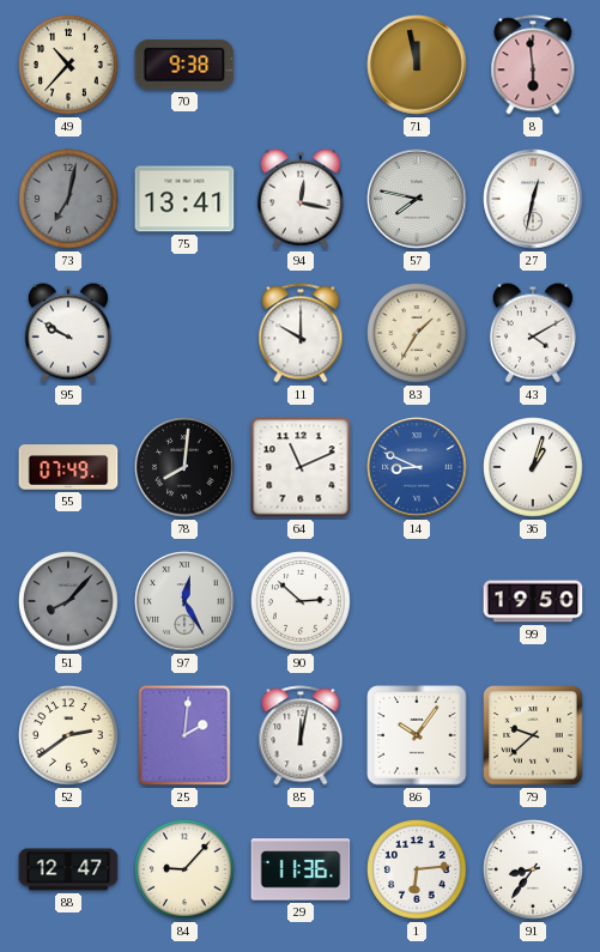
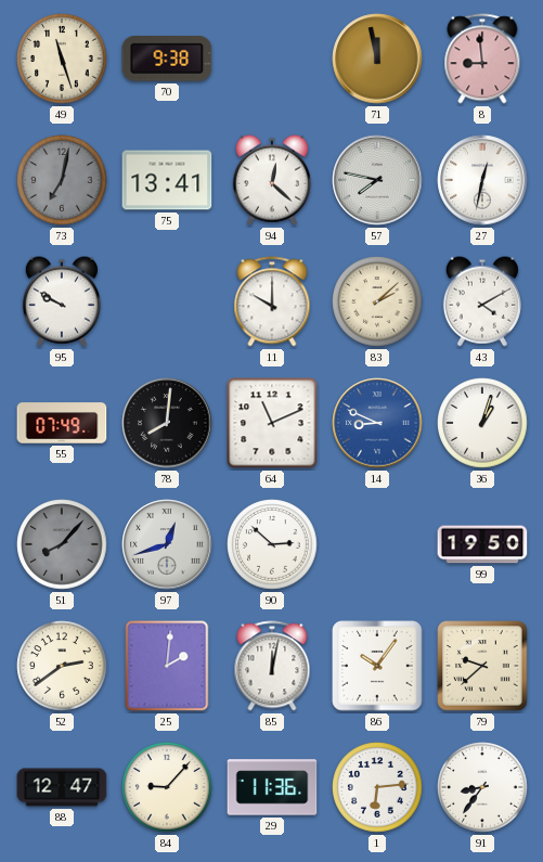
49: 10:37 -> 11:27
8: 5:59 -> 8:59
94: 12:17 -> 12:22
83: 1:35 -> 2:08
97: 12:25 -> 12:42
